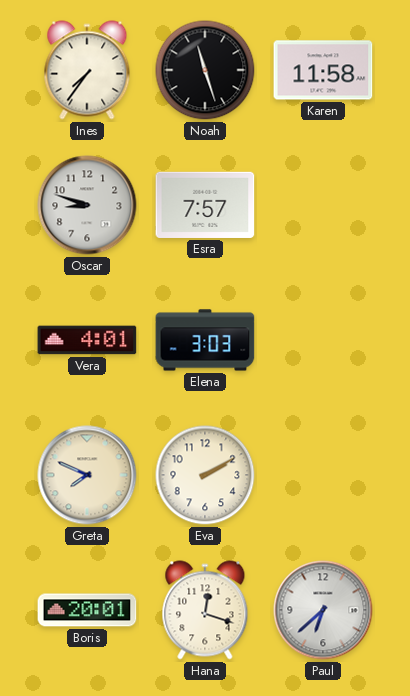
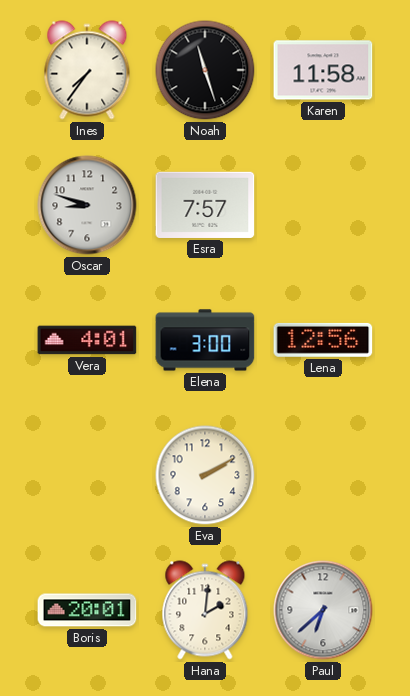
Elena: 3:03 -> 3:00
Lena: none -> 12:56
Greta: 7:49 -> none
Hana: 12:18 -> 2:01
